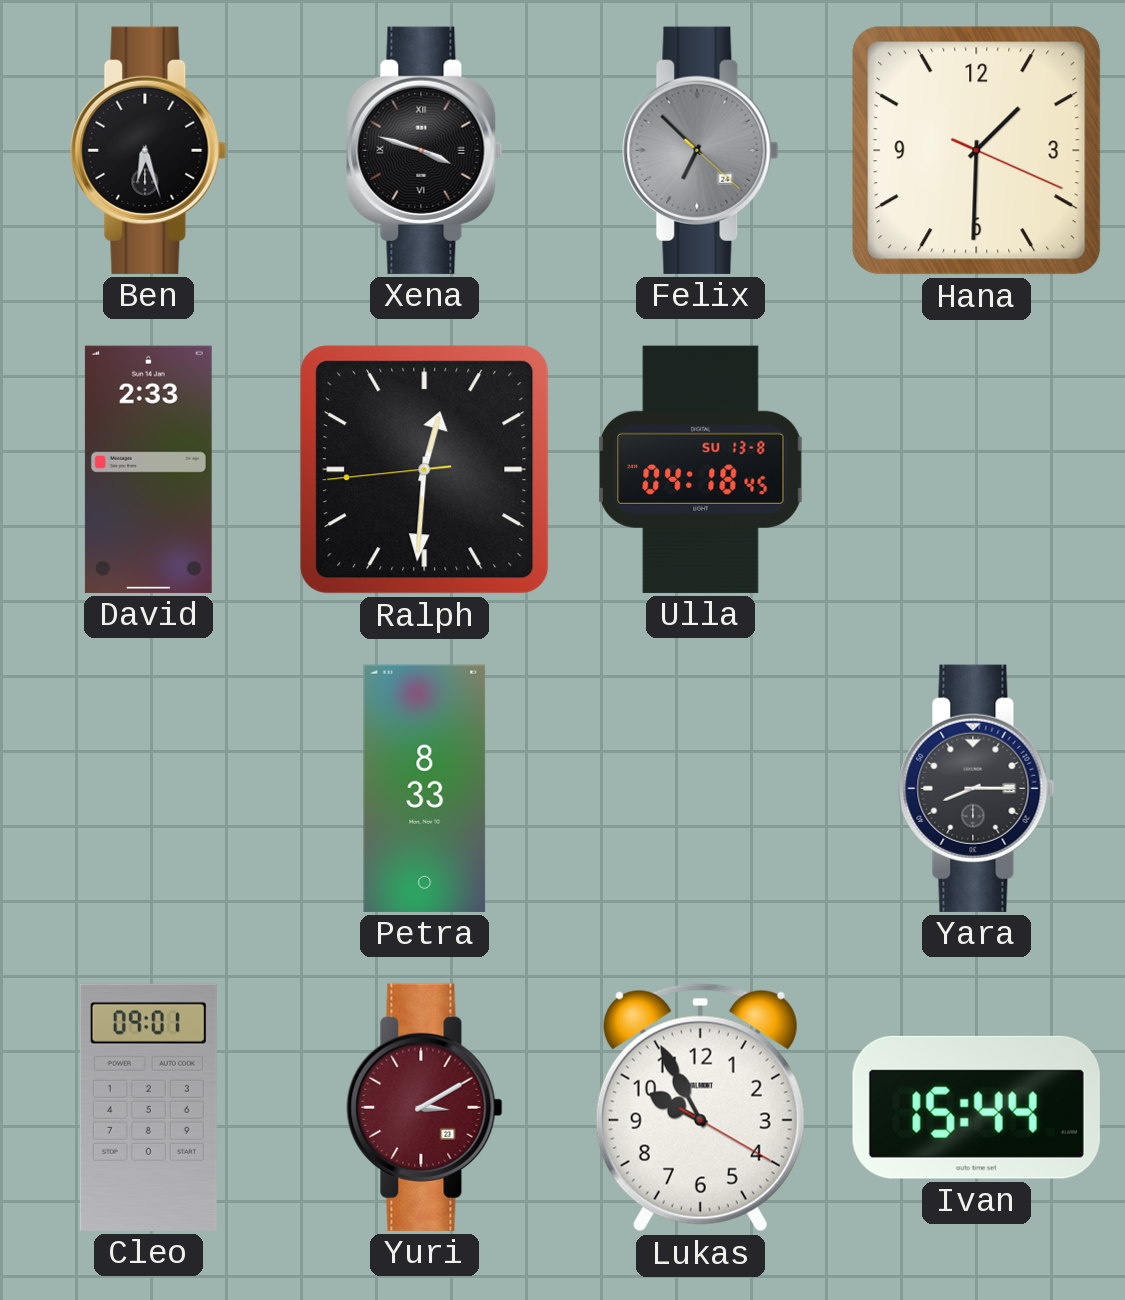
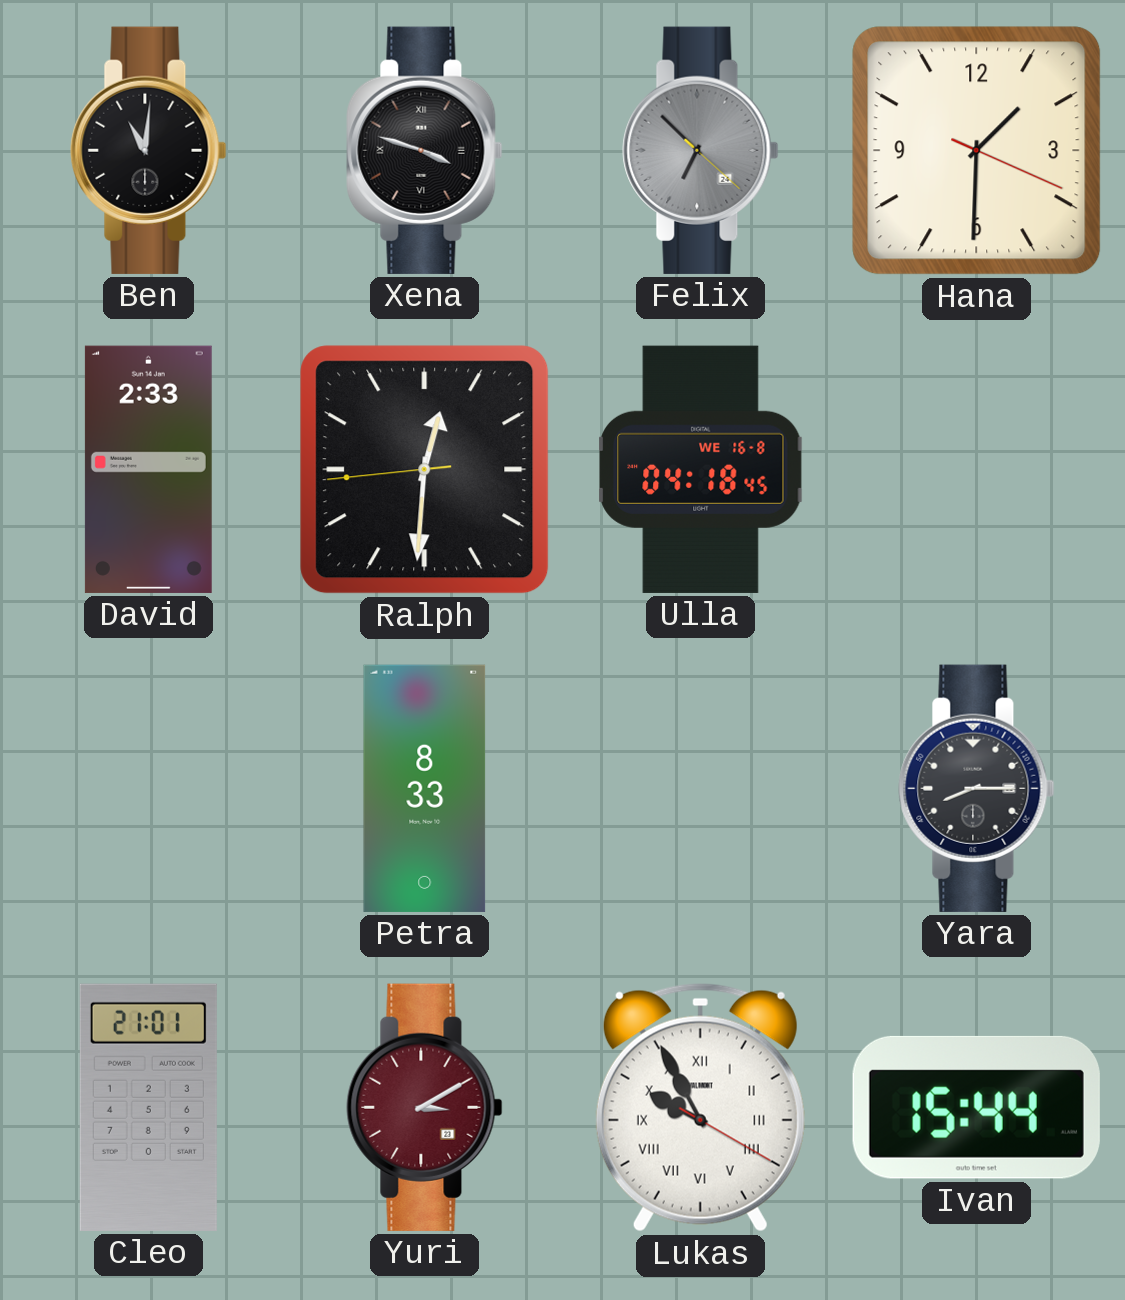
Ben: 6:27 -> 11:01
Ulla date: SU 13-8 -> WE 16-8
Cleo: 09:01 -> 21:01
Lukas numerals: Arabic -> Roman
